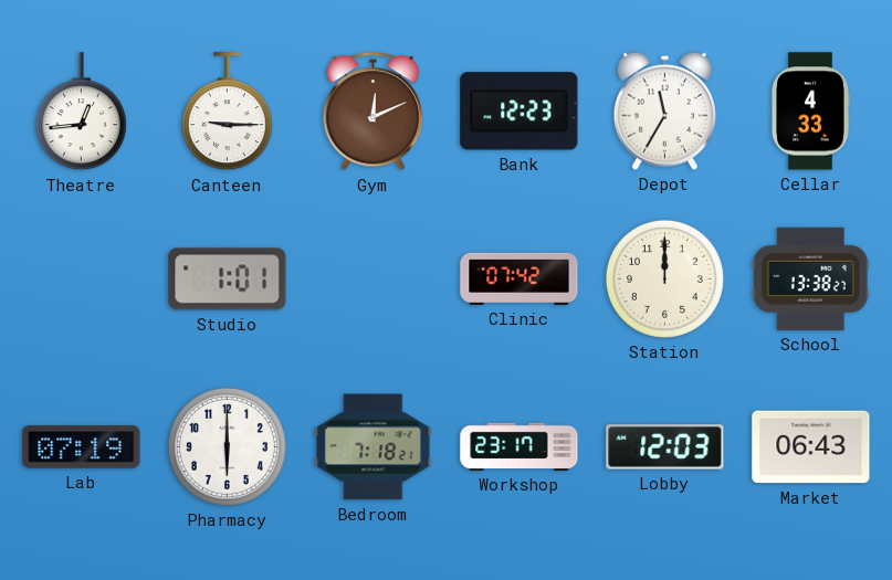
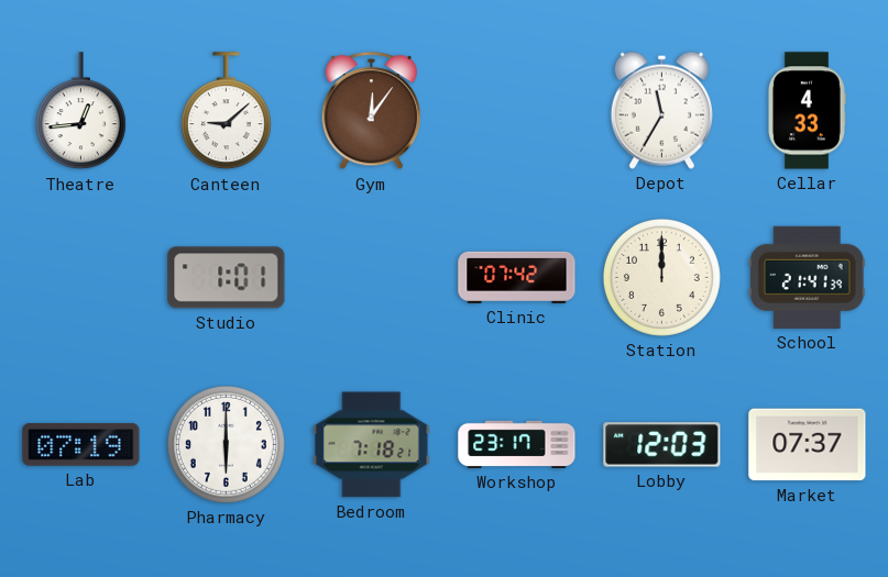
Canteen: 9:15 -> 9:08
Gym: 12:11 -> 12:06
Bank: 12:23 -> none
School: 13:38 -> 21:41
Market: 06:43 -> 07:37
